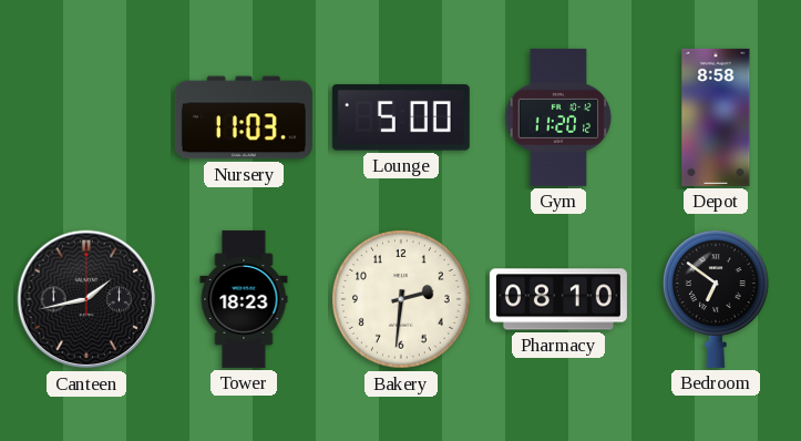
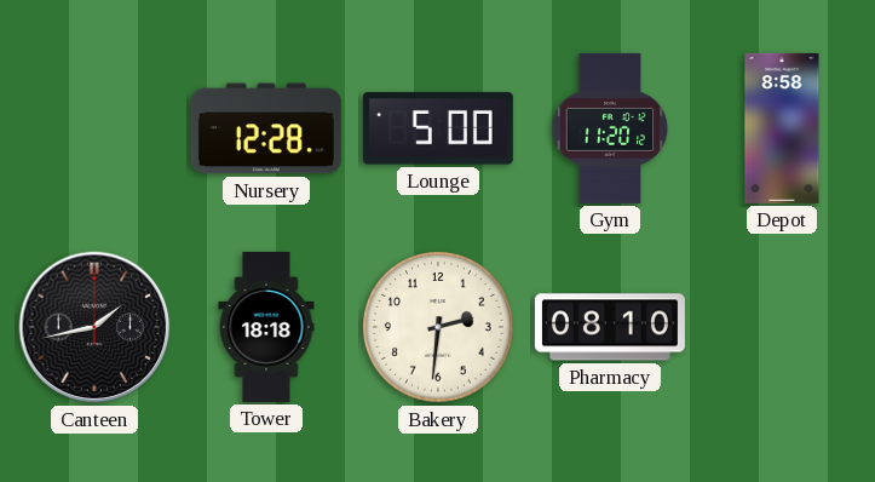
Nursery: 11:03 -> 12:28
Tower: 18:23 -> 18:18
Bedroom: 6:51 -> none
